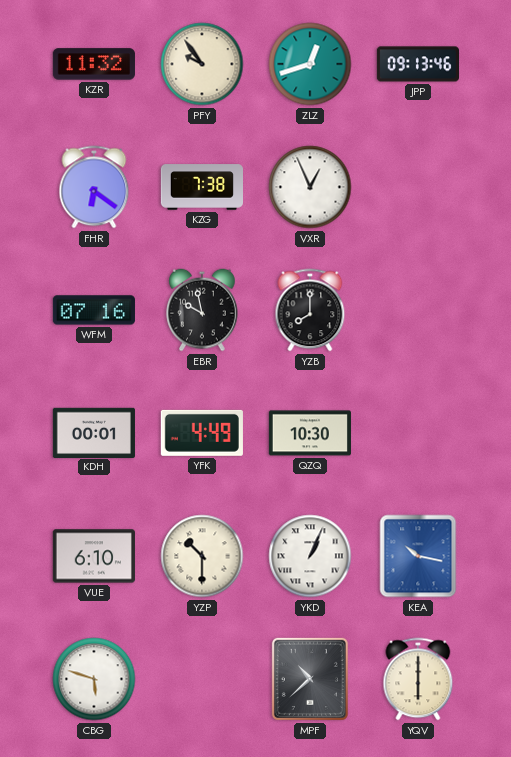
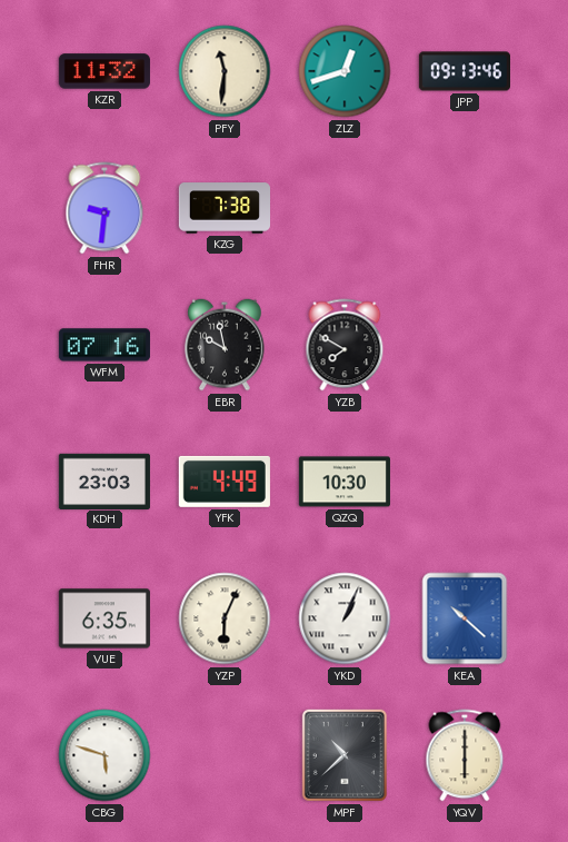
PFY: 9:54 -> 11:31
FHR: 6:21 -> 9:31
VXR: 12:56 -> none
YZB: 8:00 -> 7:50
KDH: 00:01 -> 23:03
VUE: 6:10 -> 6:35
YZP: 10:30 -> 6:04
KEA: 10:17 -> 10:22
